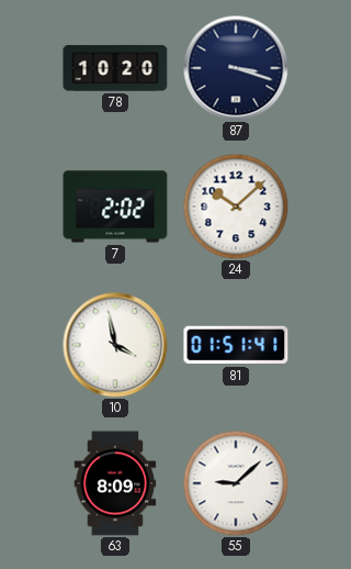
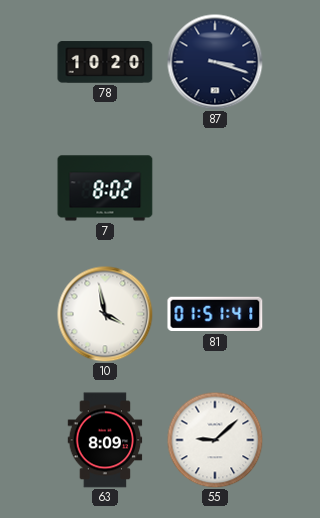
7: 2:02 -> 8:02
24: 10:08 -> none
